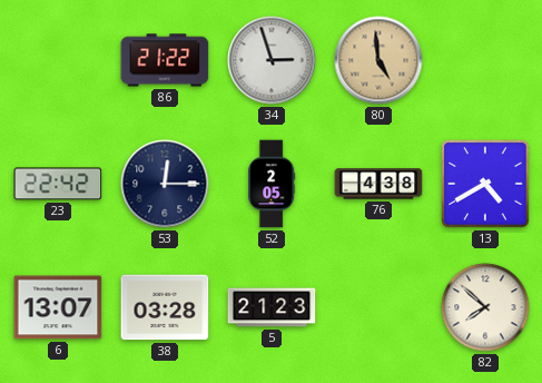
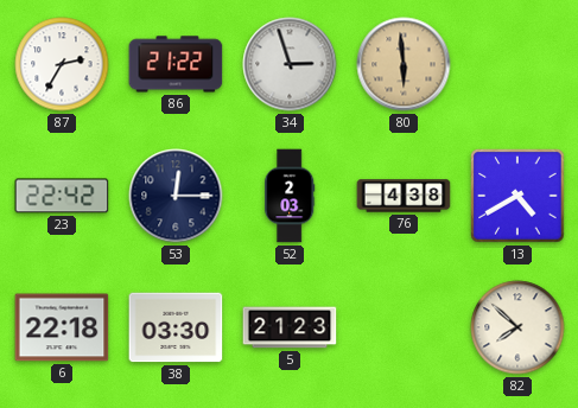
87: none -> 2:35
80: 4:59 -> 5:59
52: 2:05 -> 2:03
6: 13:07 -> 22:18
38: 03:28 -> 03:30
